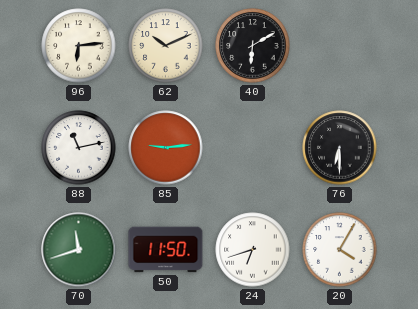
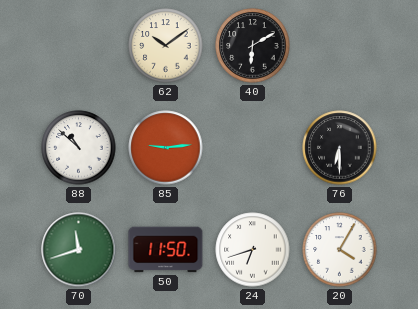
96: 6:14 -> none
62: 10:11 -> 10:09
88: 11:13 -> 10:52
